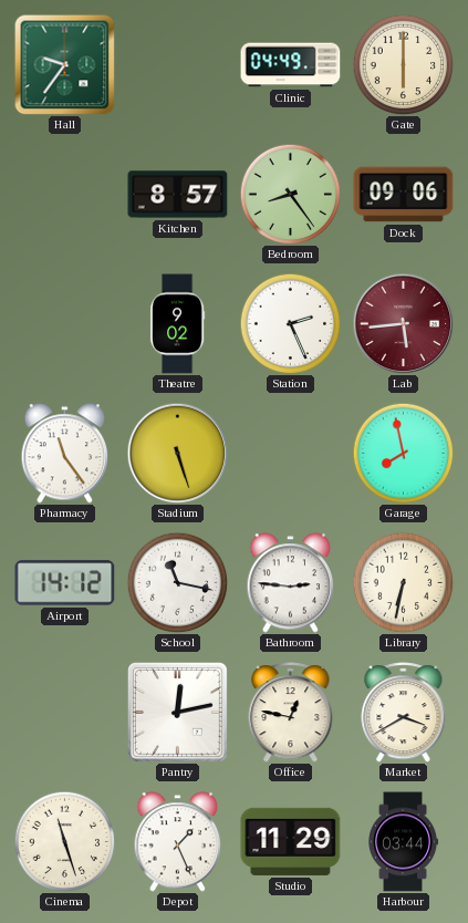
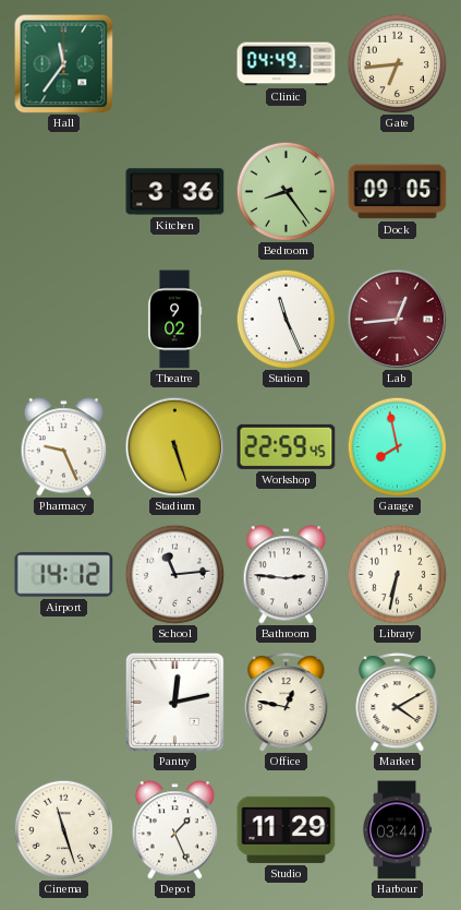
Hall: 9:36 -> 11:36
Gate: 6:00 -> 6:44
Kitchen: 8:57 -> 3:36
Dock: 09:06 -> 09:05
Station: 2:26 -> 11:26
Lab: 5:44 -> 12:44
Pharmacy: 11:24 -> 9:26
Workshop: none -> 22:59
School: 11:17 -> 11:14
Market: 3:40 -> 4:10
